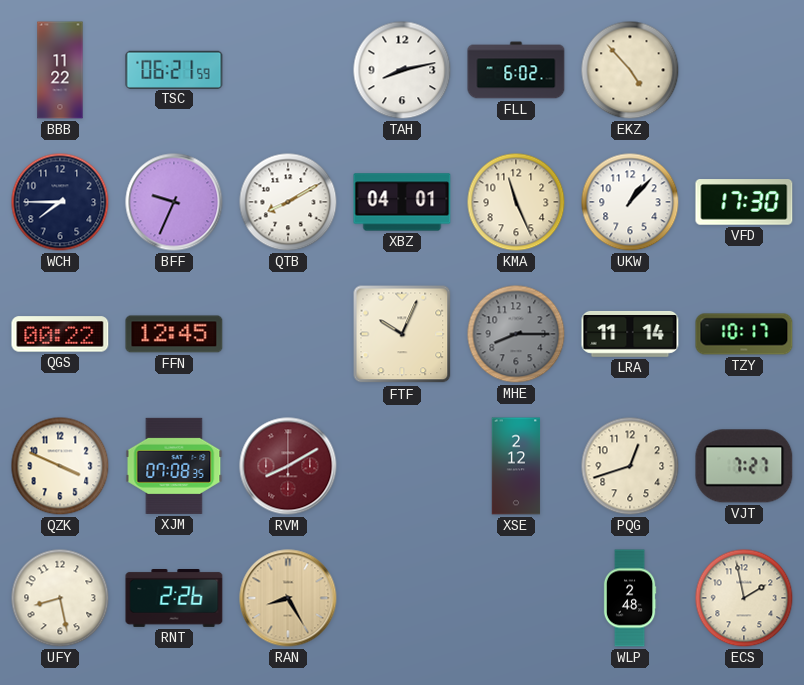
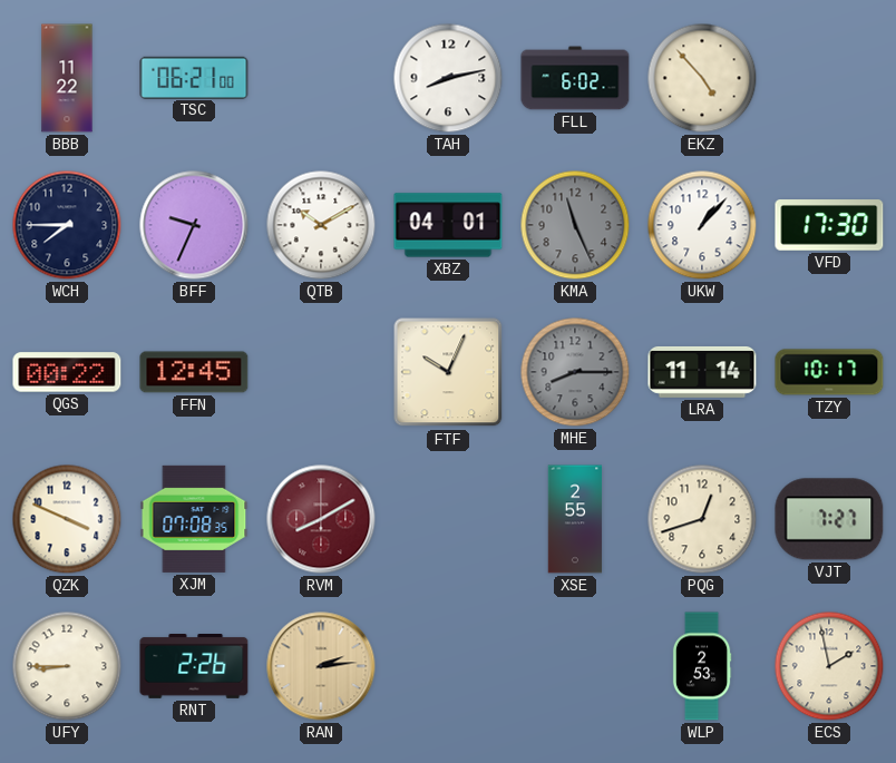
TSC: 06:21:59 -> 06:21:00
QTB: 8:10 -> 10:10
KMA dial: cream -> grey
XSE: 2:12 -> 2:55
UFY: 8:28 -> 8:45
RAN: 8:25 -> 2:14
WLP: 2:48 -> 2:53
